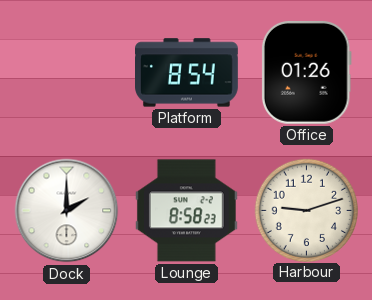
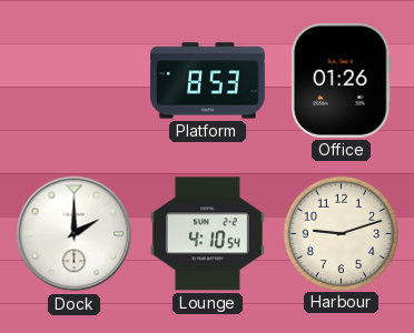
Platform: 8:54 -> 8:53
Lounge: 8:58 -> 4:10
